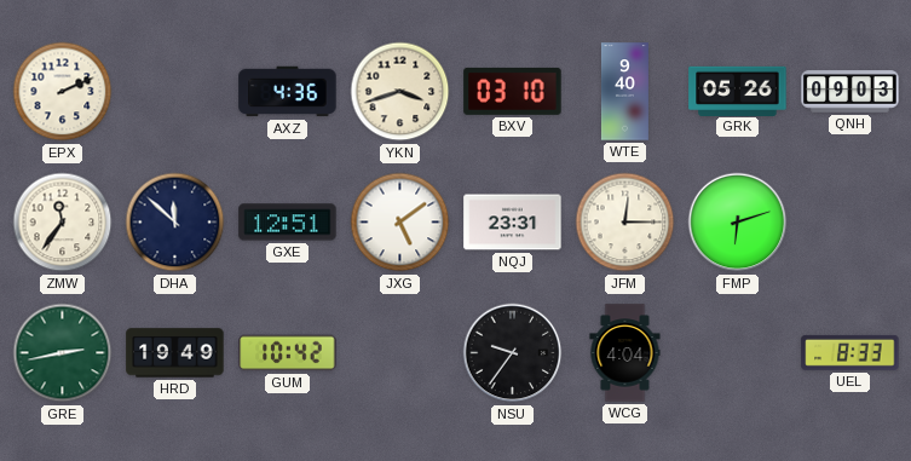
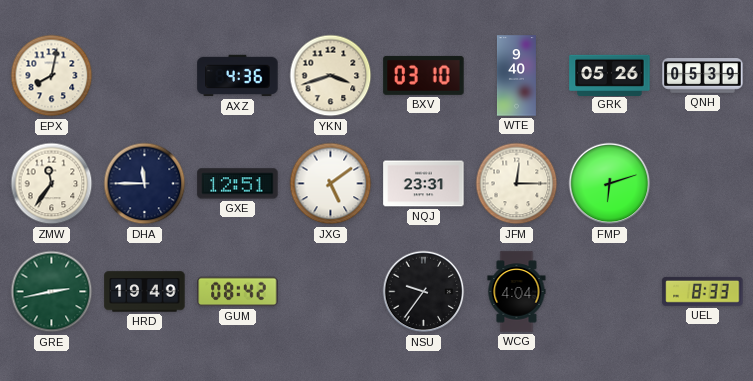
EPX: 2:11 -> 8:02
QNH: 09:03 -> 05:39
DHA: 11:52 -> 11:45
GUM: 10:42 -> 08:42
